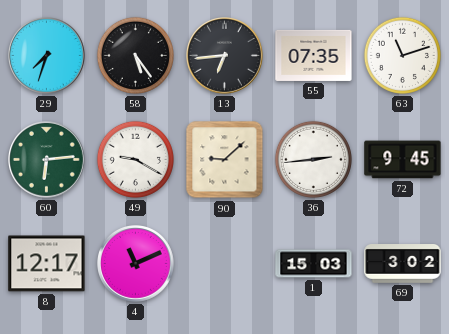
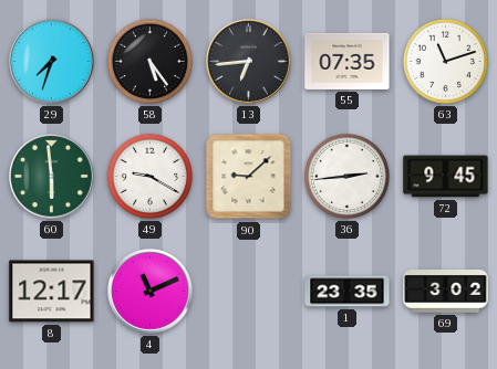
60: 6:14 -> 5:59
1: 15:03 -> 23:35
